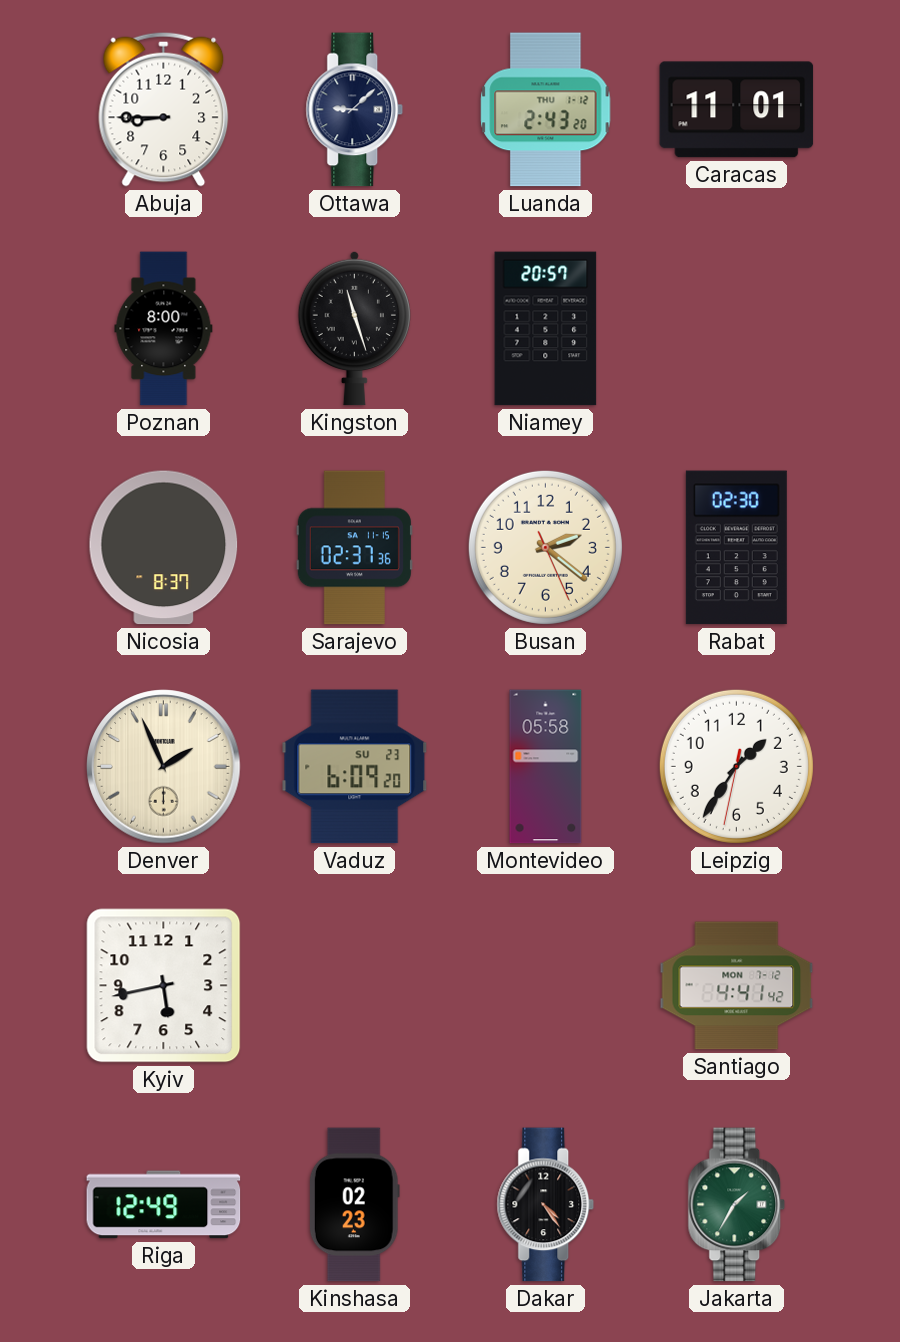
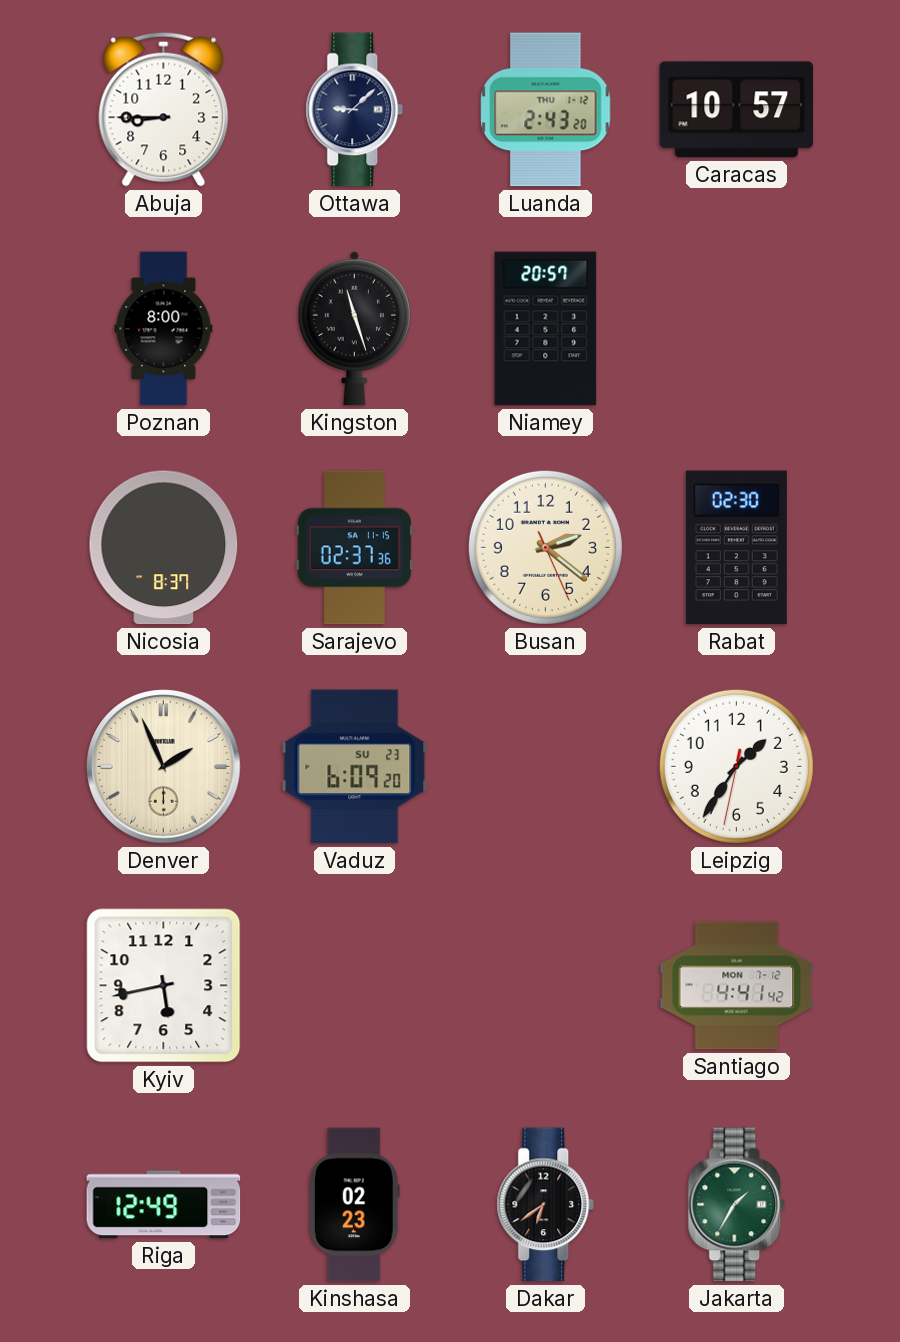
Caracas: 11:01 -> 10:57
Montevideo: 05:58 -> none
Dakar: 4:24 -> 6:39
